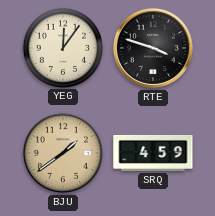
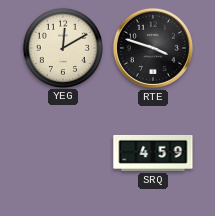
YEG: 12:06 -> 12:10
BJU: 1:39 -> none
